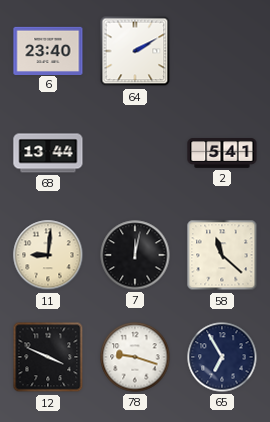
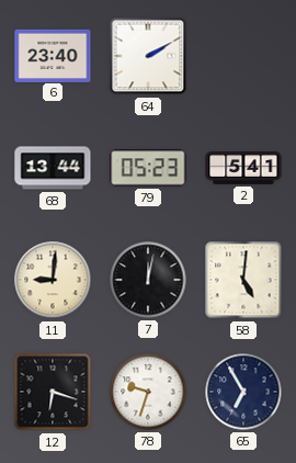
79: none -> 05:23
58: 11:22 -> 5:01
12: 3:49 -> 6:18
78: 9:18 -> 9:33
